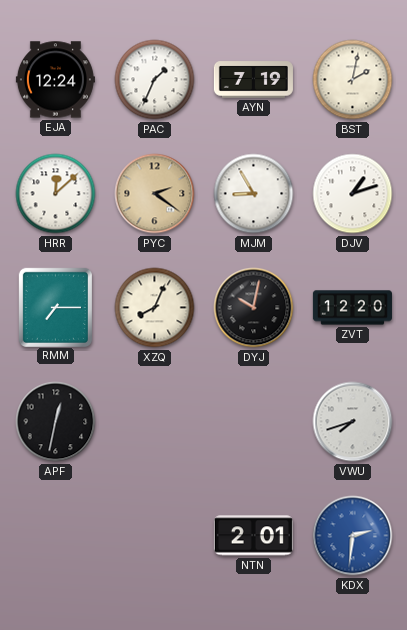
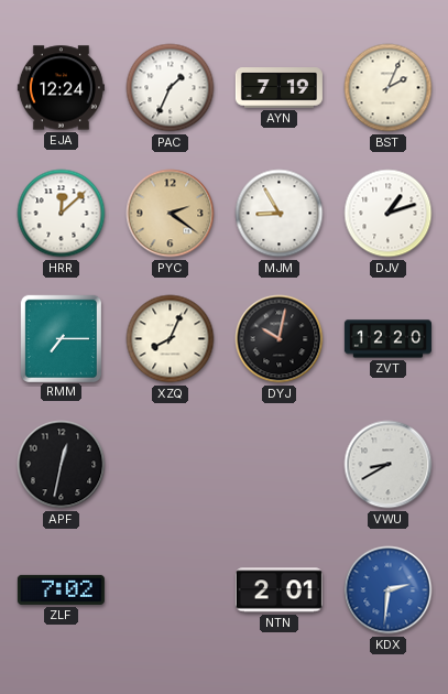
BST: 2:02 -> 2:04
VWU: 7:42 -> 8:40
ZLF: none -> 7:02
